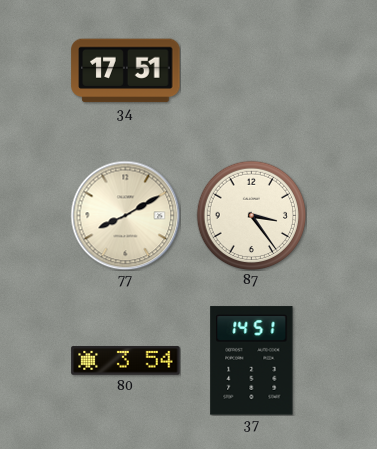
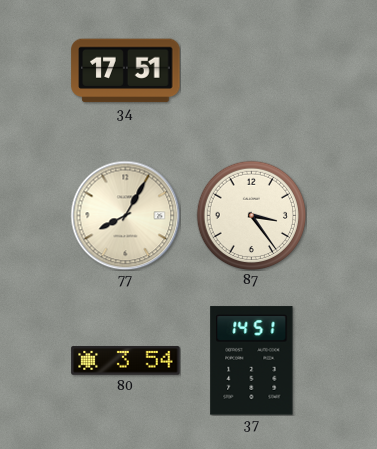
77: 8:10 -> 8:05
